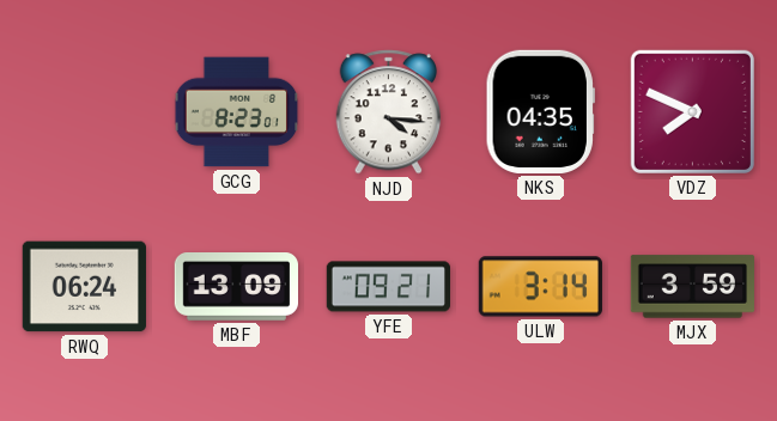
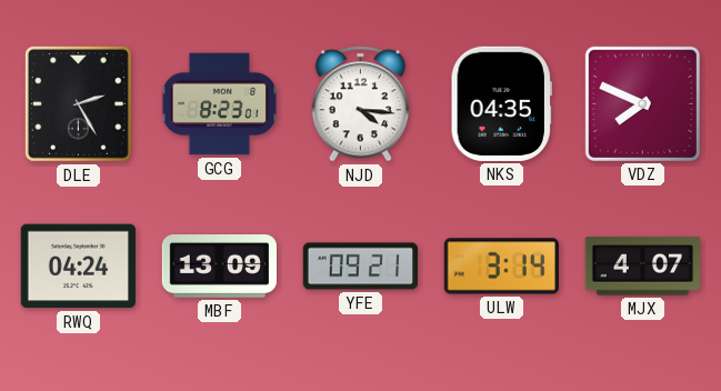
DLE: none -> 2:25
RWQ: 06:24 -> 04:24
MJX: 3:59 -> 4:07
